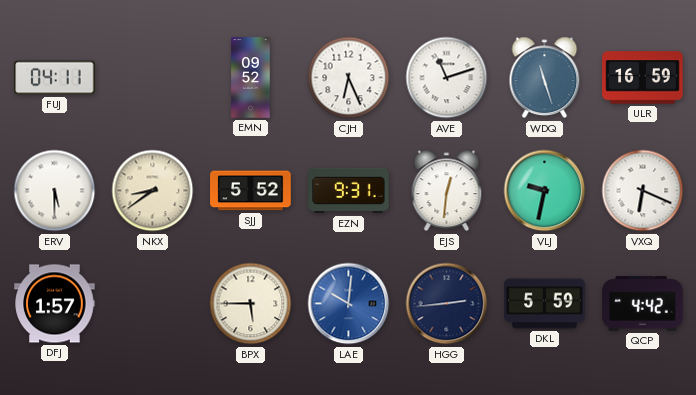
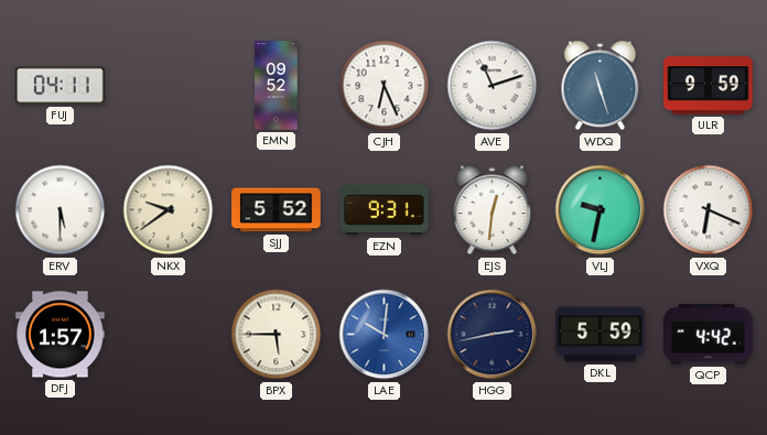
ULR: 16:59 -> 9:59
NKX: 8:39 -> 9:39
HGG: 2:44 -> 2:43
